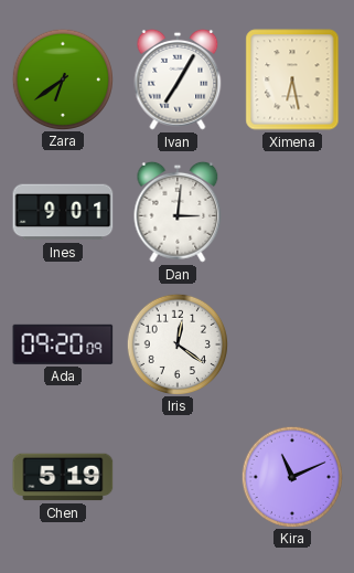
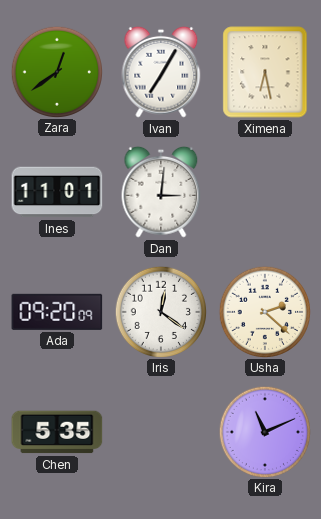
Zara: 6:39 -> 12:39
Ines: 9:01 -> 11:01
Usha: none -> 2:22
Chen: 5:19 -> 5:35
